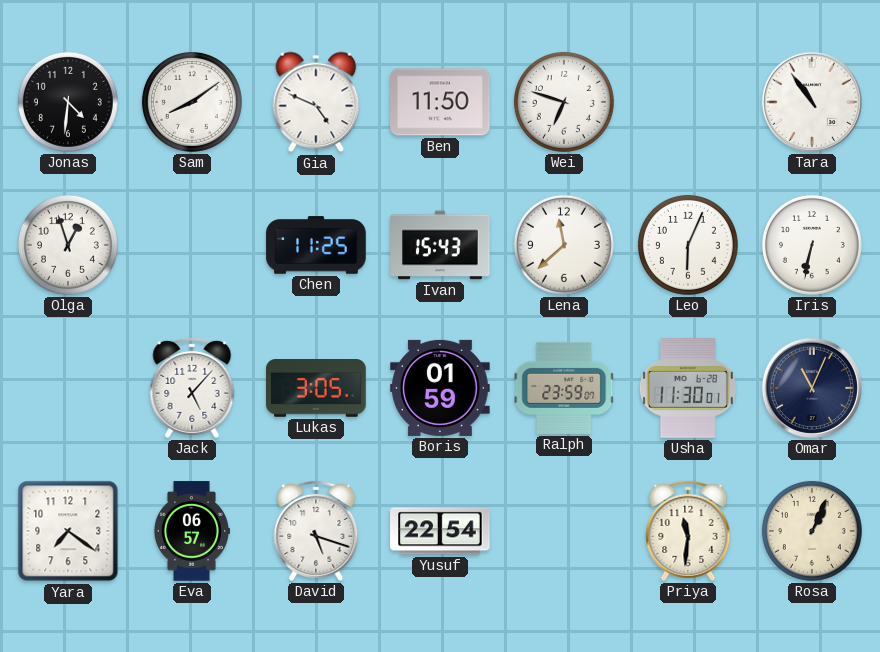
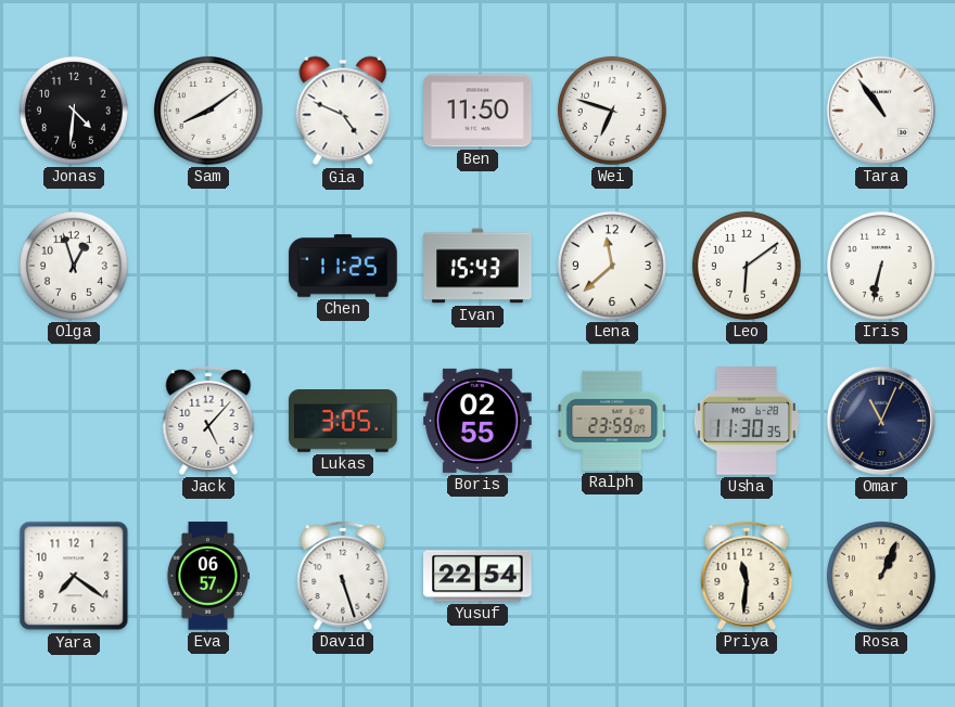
Leo: 6:04 -> 6:09
Boris: 01:59 -> 02:55
Usha: 11:30:01 -> 11:30:35
David: 5:18 -> 5:27
